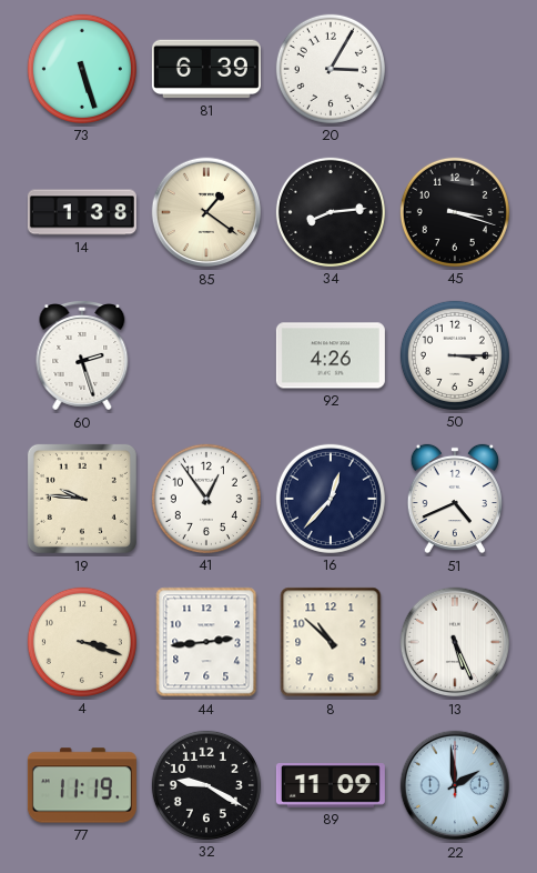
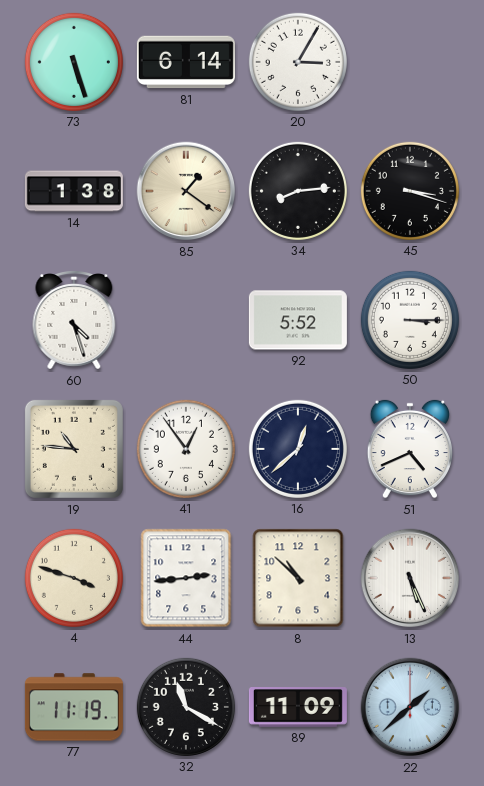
81: 6:39 -> 6:14
60: 2:27 -> 4:27
92: 4:26 -> 5:52
19: 9:46 -> 10:46
16: 12:37 -> 12:38
4: 3:18 -> 3:48
32: 9:20 -> 11:20
22: 1:59 -> 1:38
